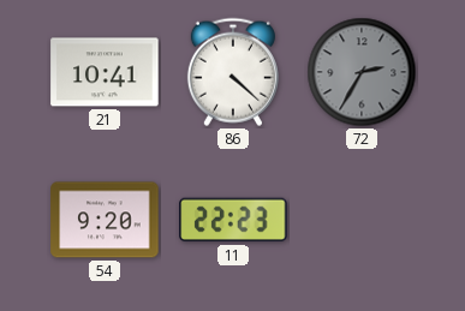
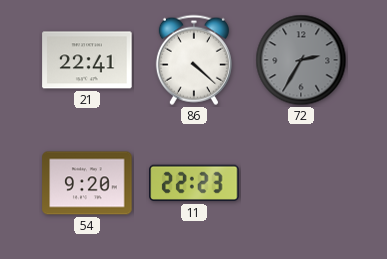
21: 10:41 -> 22:41
